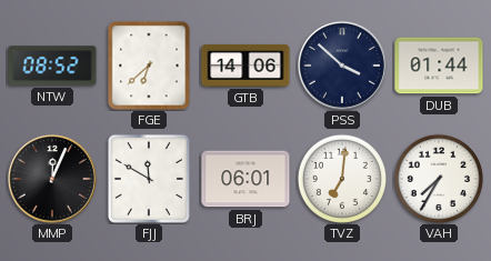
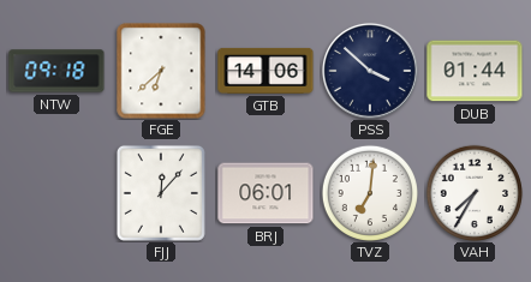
NTW: 08:52 -> 09:18
MMP: 12:04 -> none
FJJ: 11:50 -> 12:07
